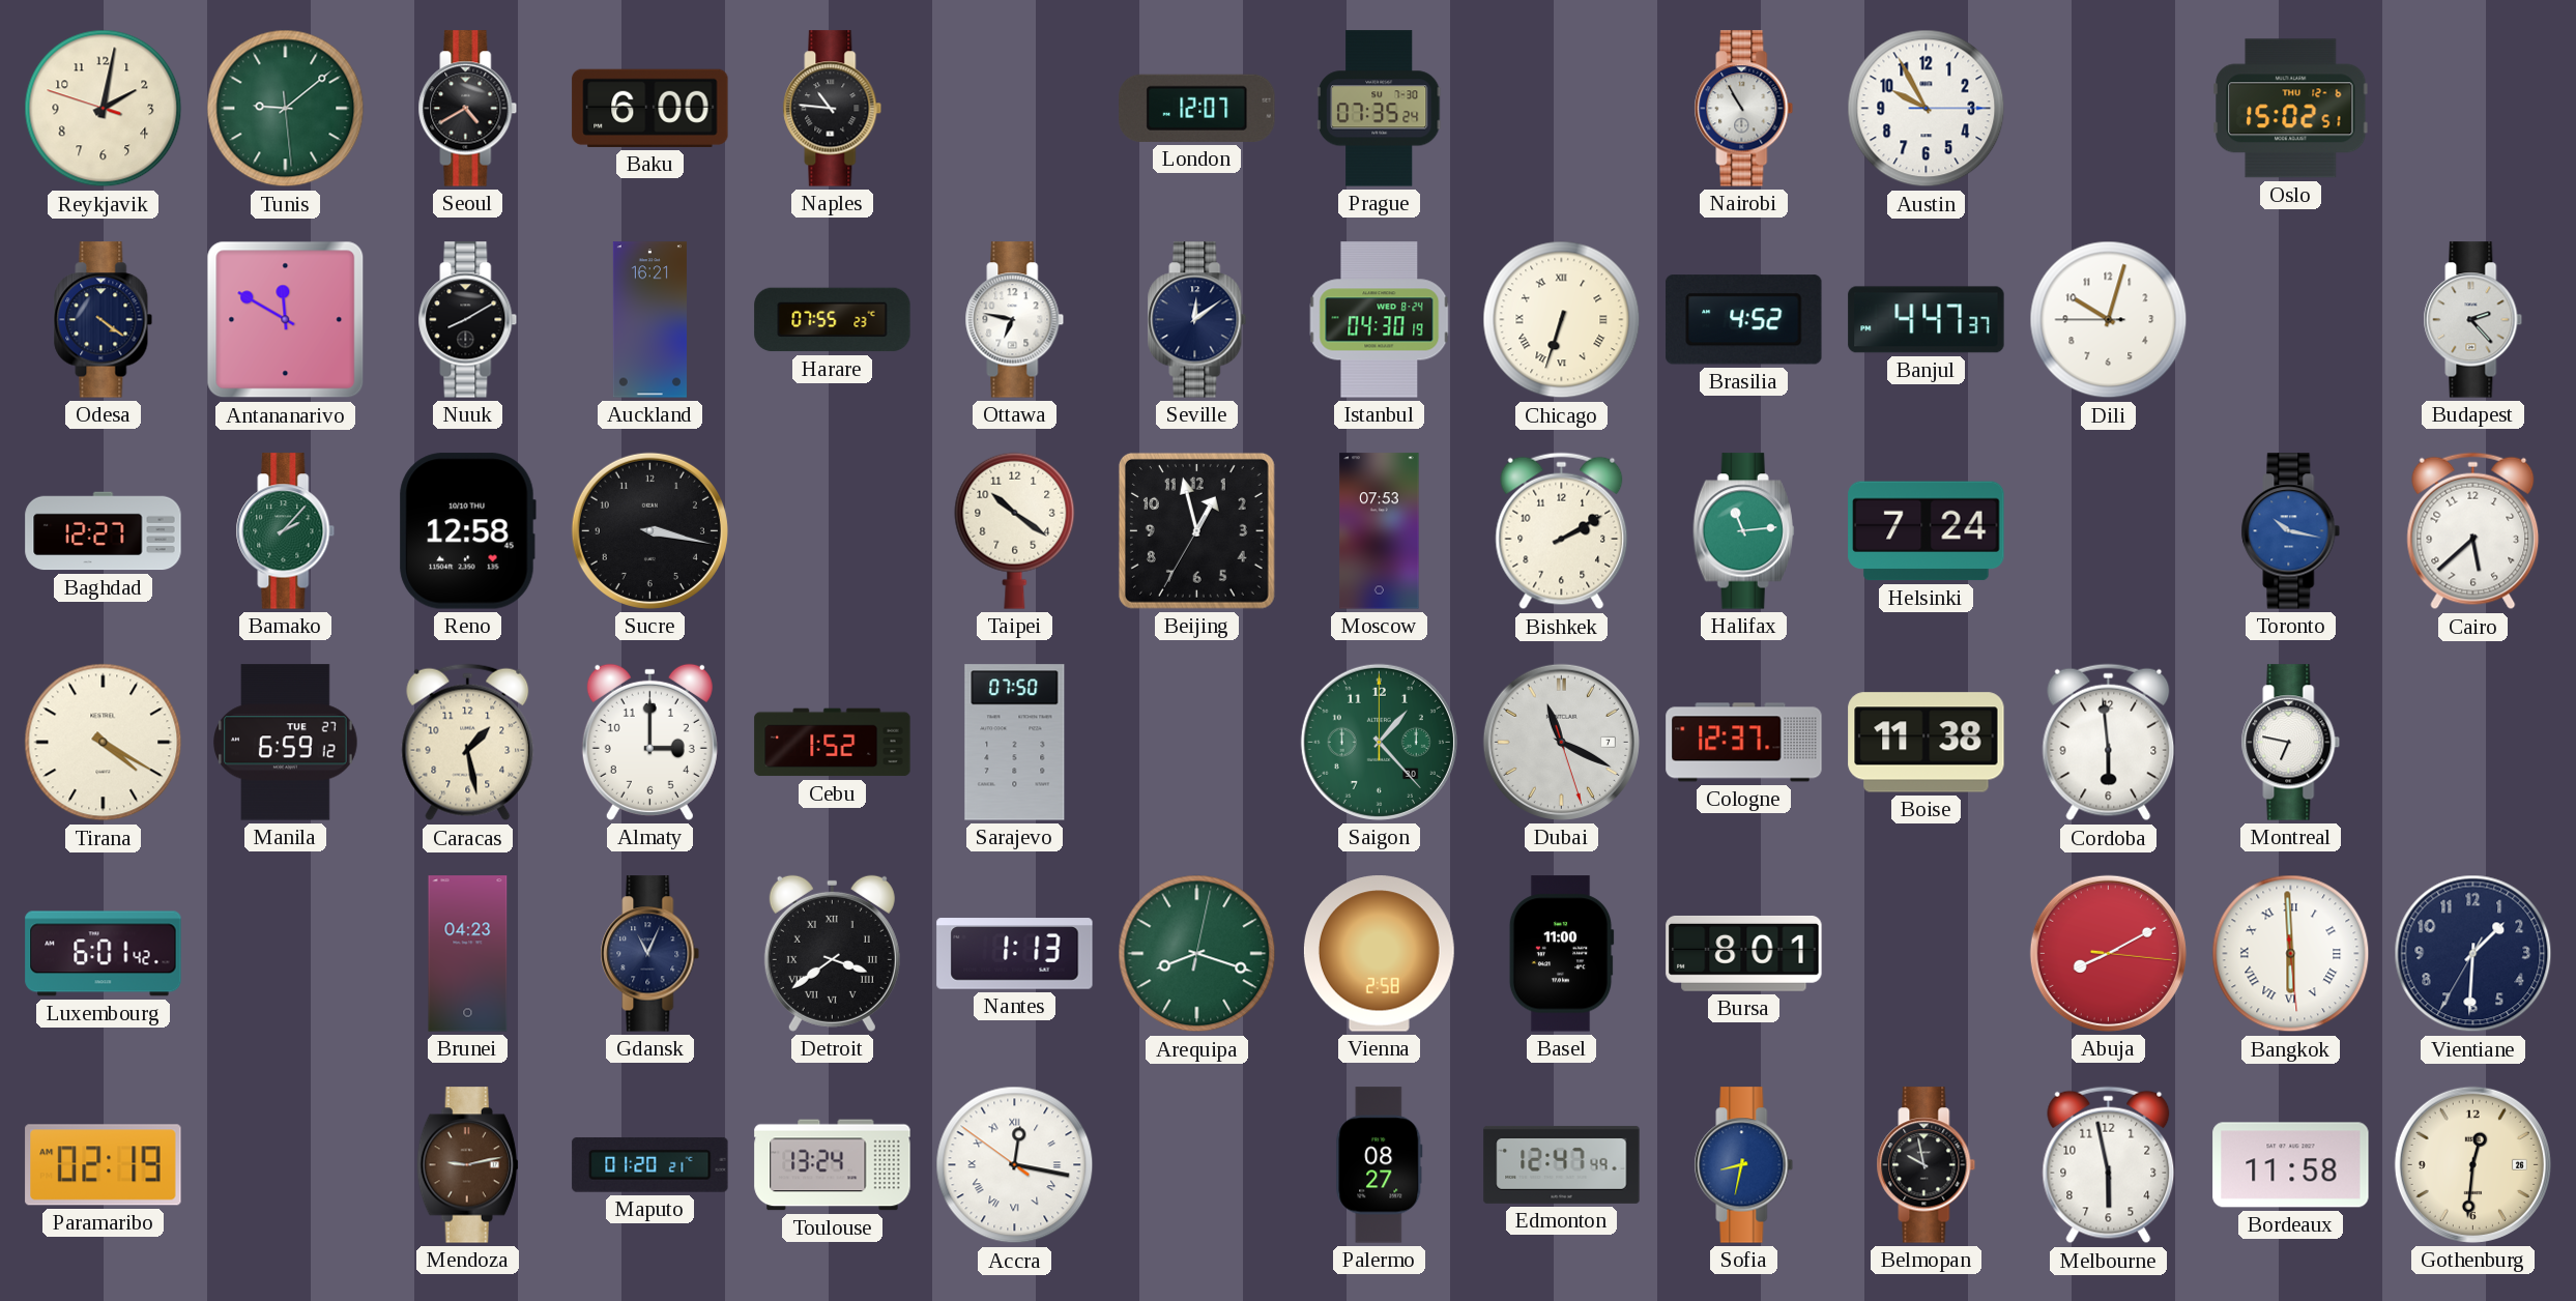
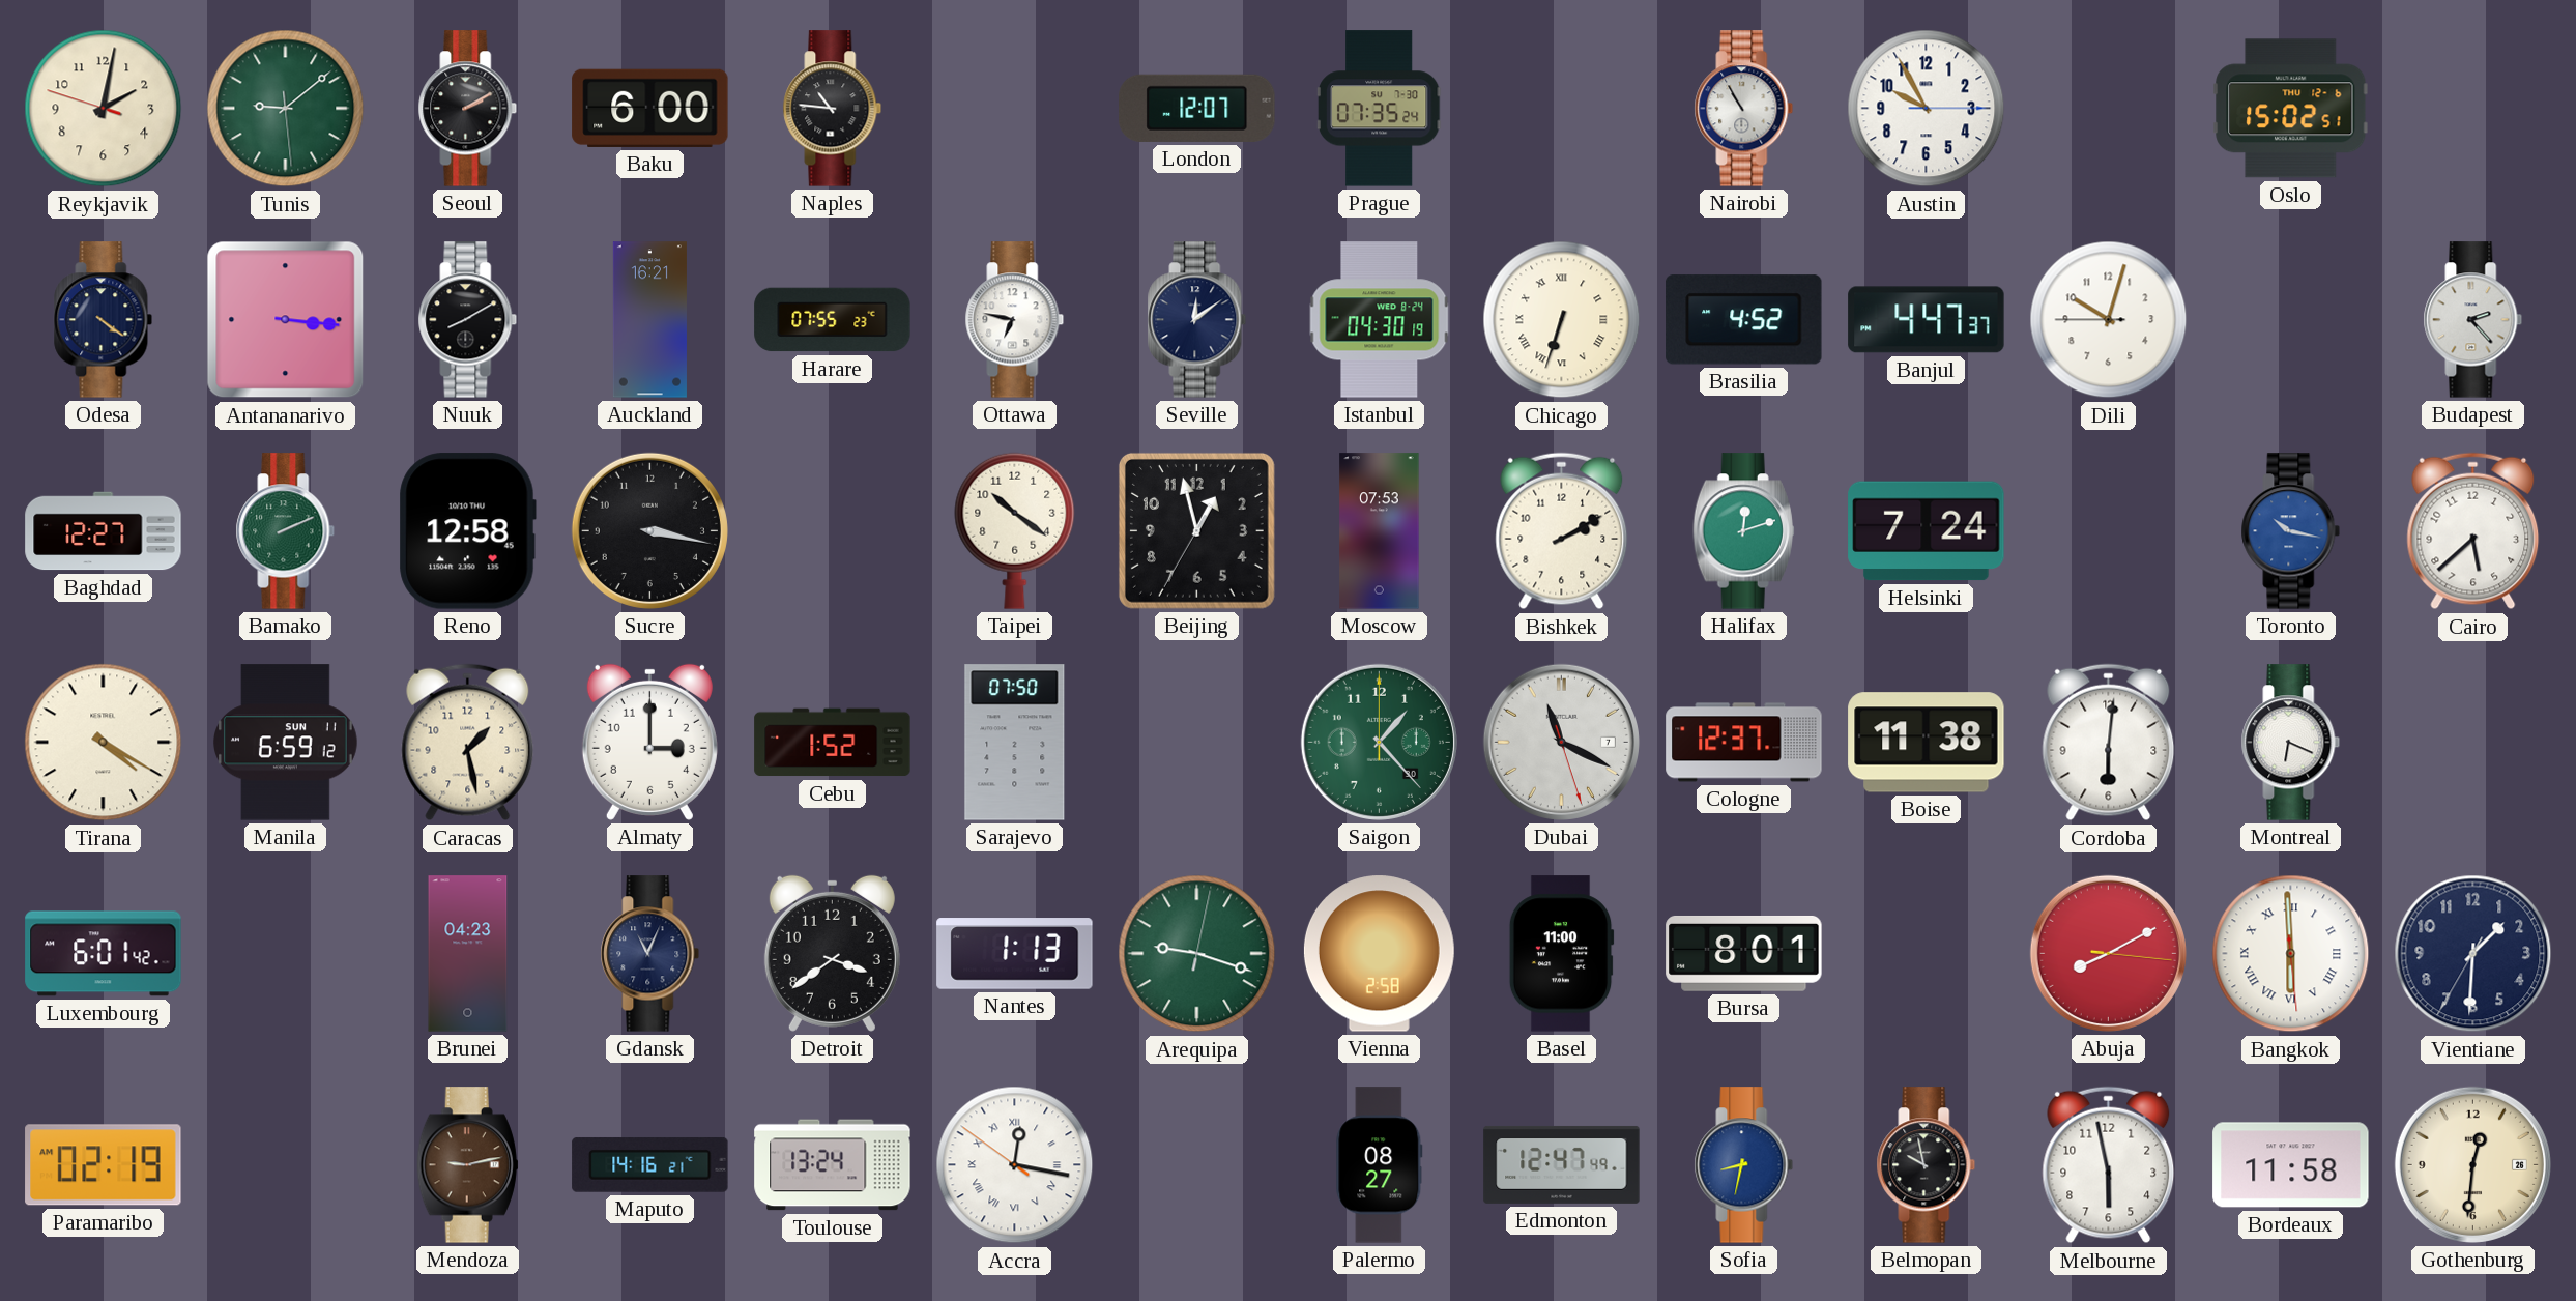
Seoul: 4:40 -> 2:10
Antananarivo: 11:50 -> 3:16
Bamako: 2:07 -> 2:11
Halifax: 11:14 -> 12:12
Manila date: TUE 27 -> SUN 11
Cordoba: 5:59 -> 6:01
Montreal: 6:47 -> 6:19
Detroit numerals: Roman -> Arabic
Arequipa: 8:18 -> 9:18
Maputo: 01:20 -> 14:16
